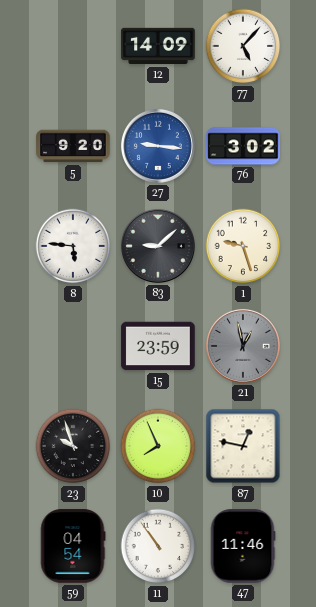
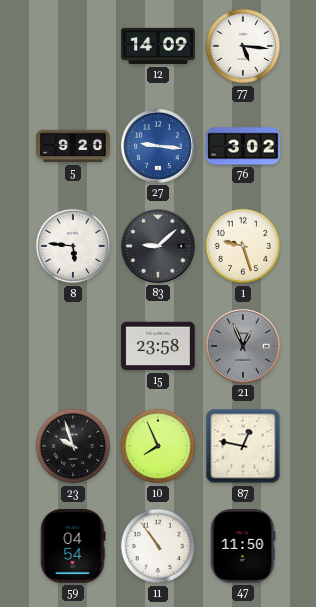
77: 5:07 -> 5:16
15: 23:59 -> 23:58
21: 12:58 -> 12:56
47: 11:46 -> 11:50
